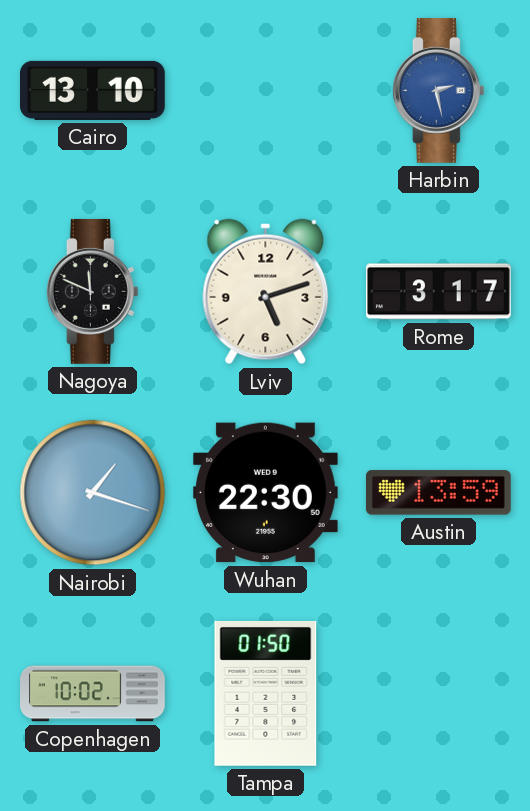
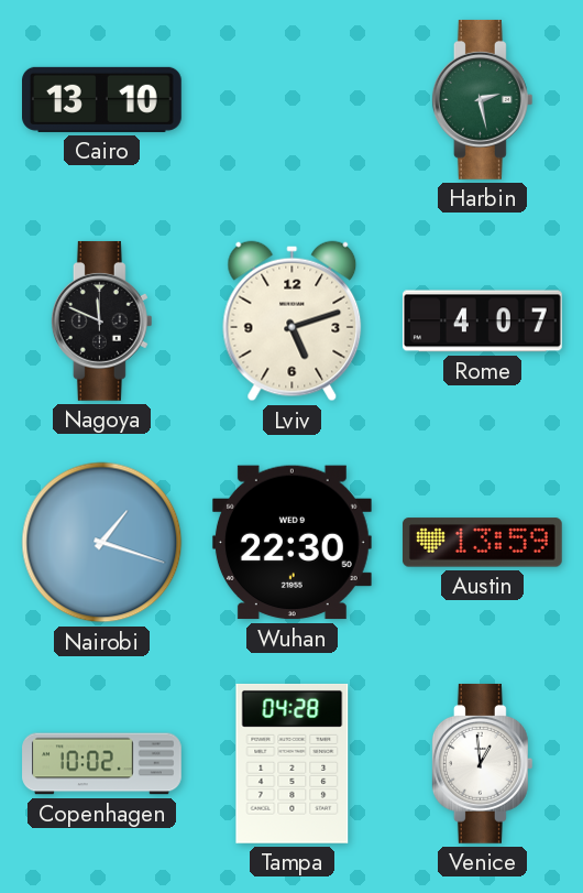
Harbin dial: blue -> green
Rome: 3:17 -> 4:07
Tampa: 01:50 -> 04:28
Venice: none -> 12:59
